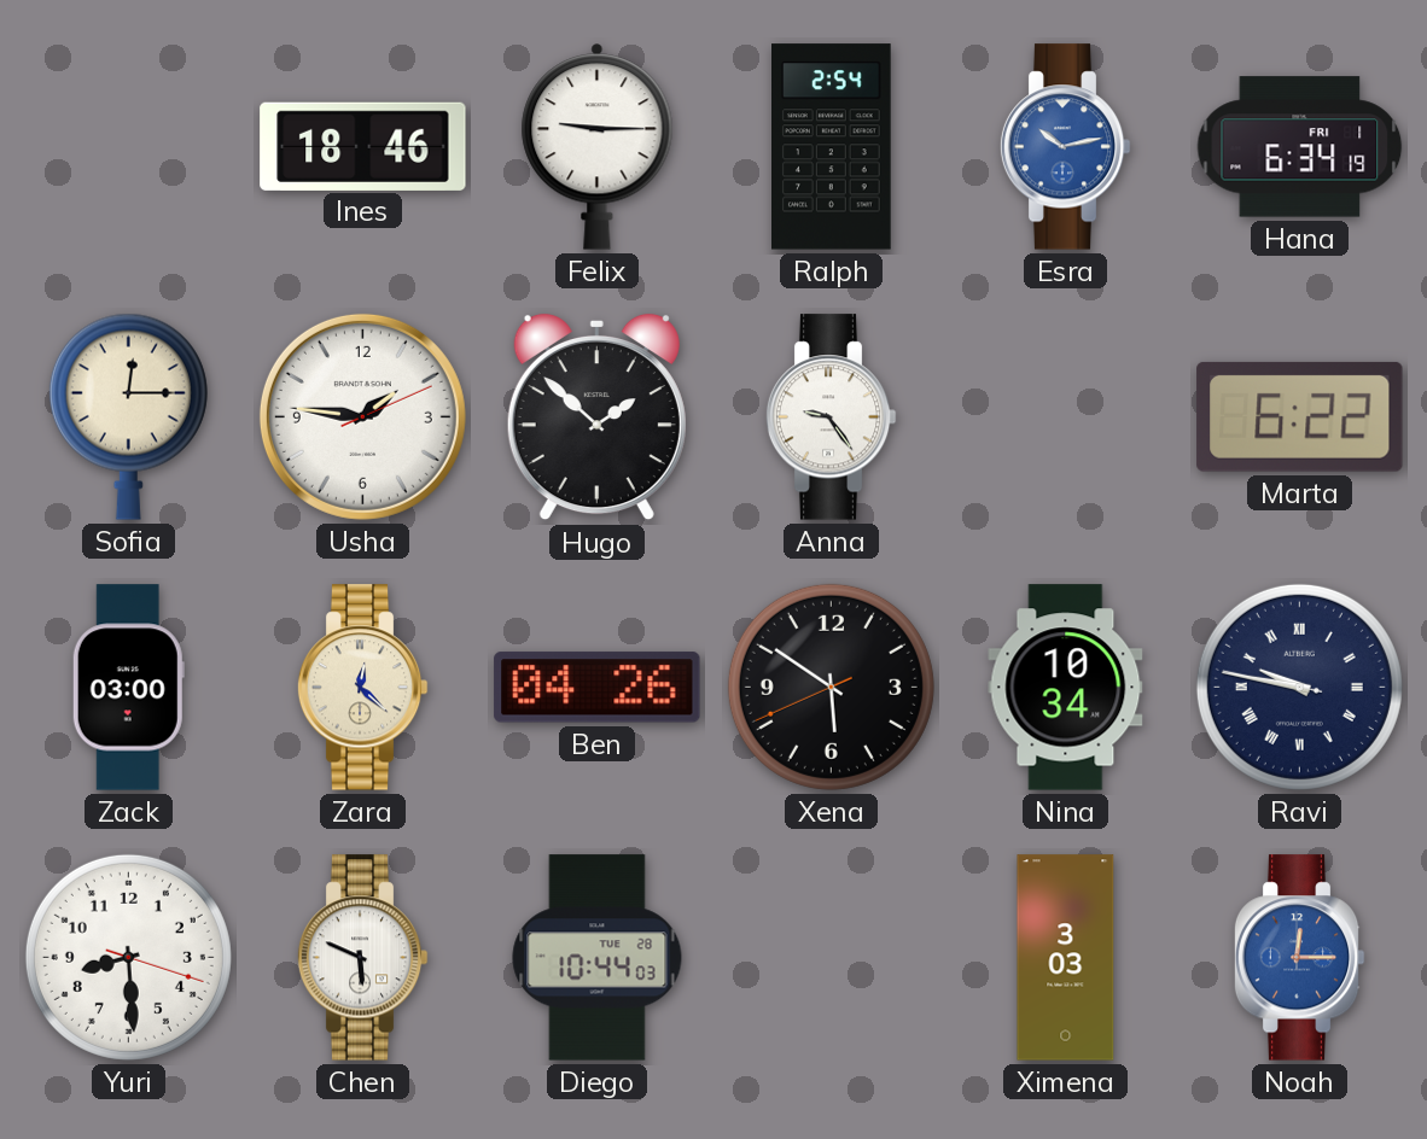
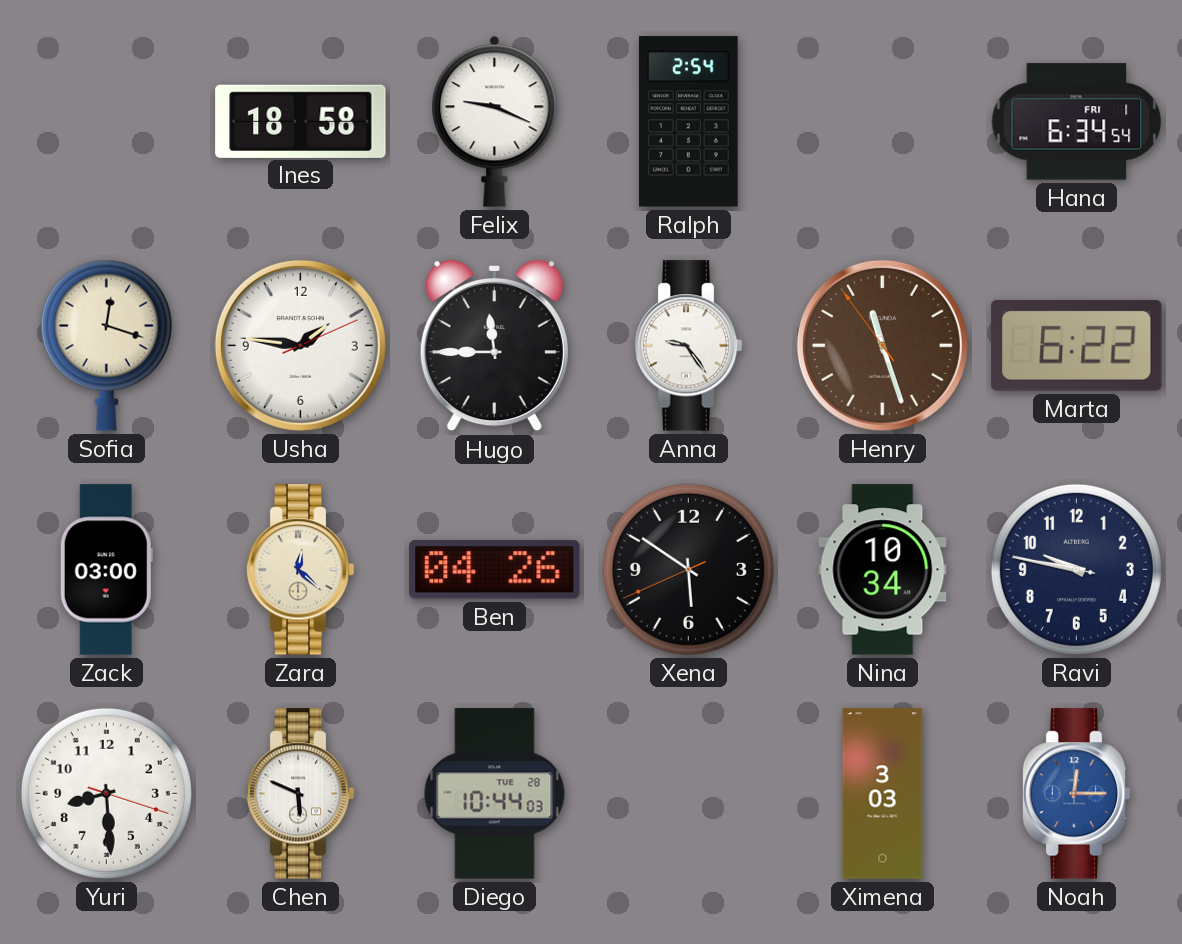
Ines: 18:46 -> 18:58
Felix: 9:15 -> 9:19
Esra: 10:13 -> none
Hana: 6:34:19 -> 6:34:54
Sofia: 12:15 -> 12:18
Hugo: 1:52 -> 11:45
Henry: none -> 11:26
Ravi numerals: Roman -> Arabic
